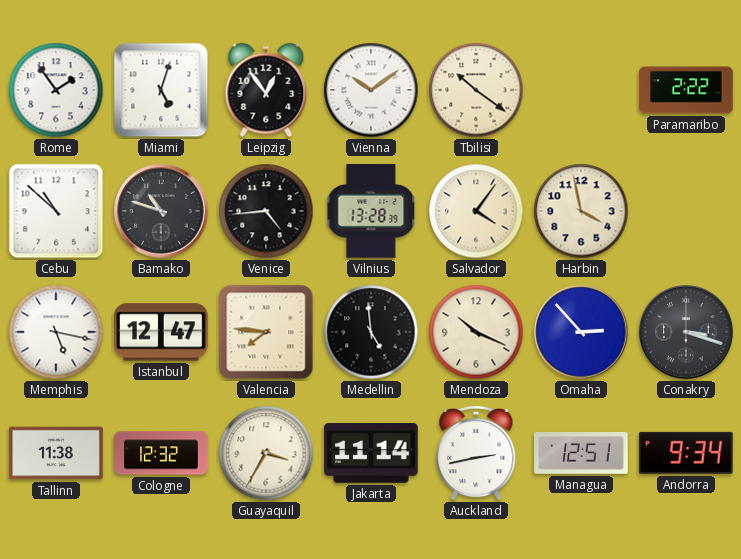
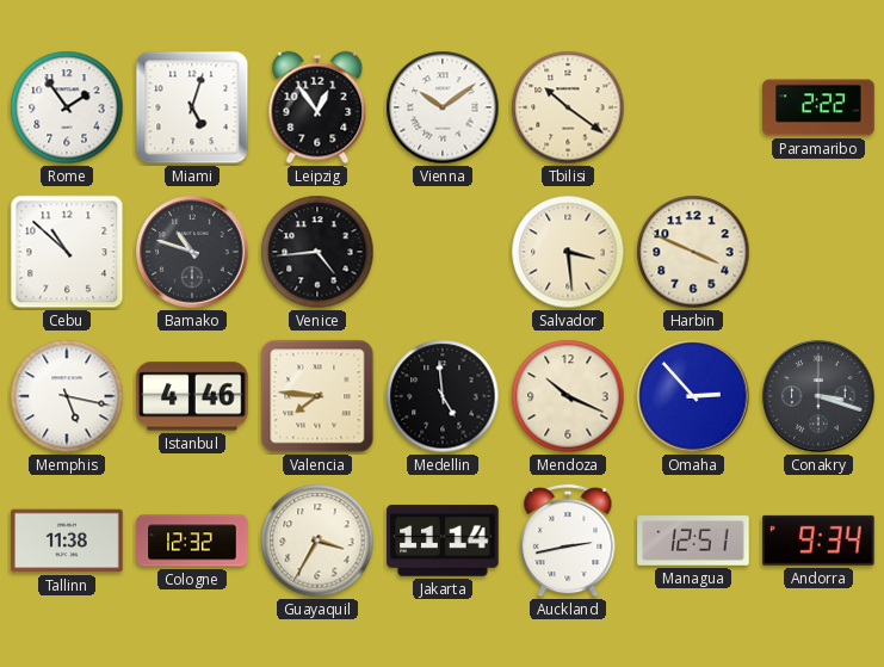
Vilnius: 13:28 -> none
Salvador: 4:06 -> 3:29
Harbin: 3:58 -> 3:49
Istanbul: 12:47 -> 4:46
